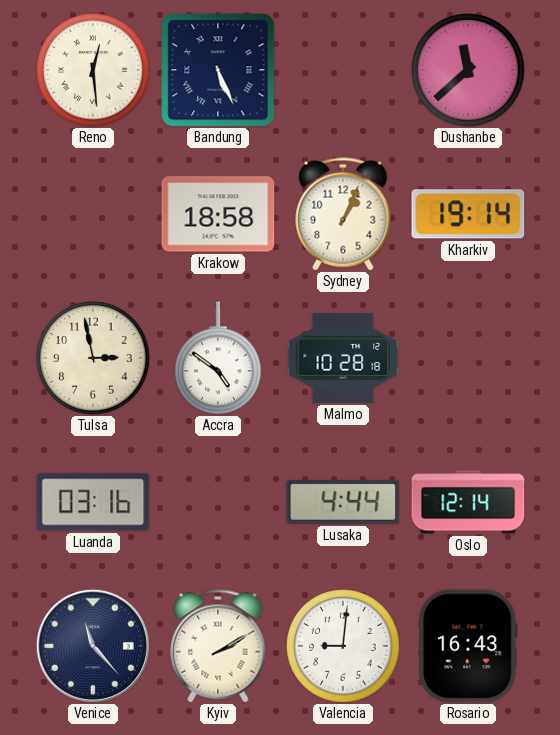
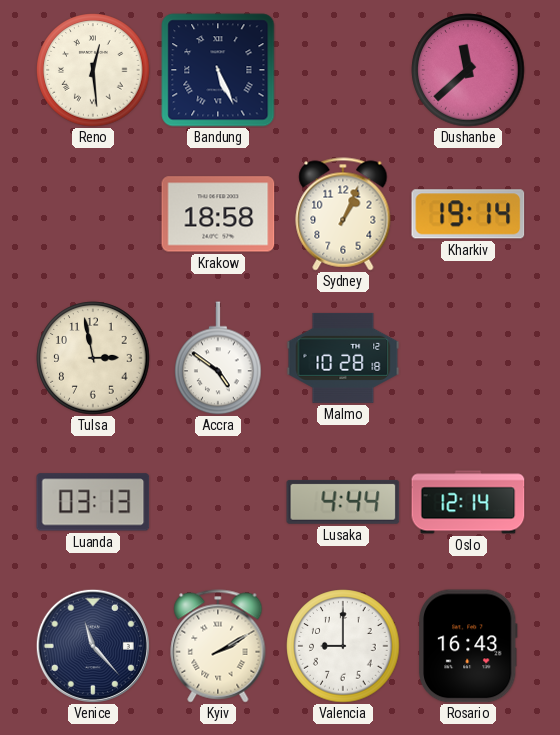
Luanda: 03:16 -> 03:13
Valencia: 9:01 -> 9:00
